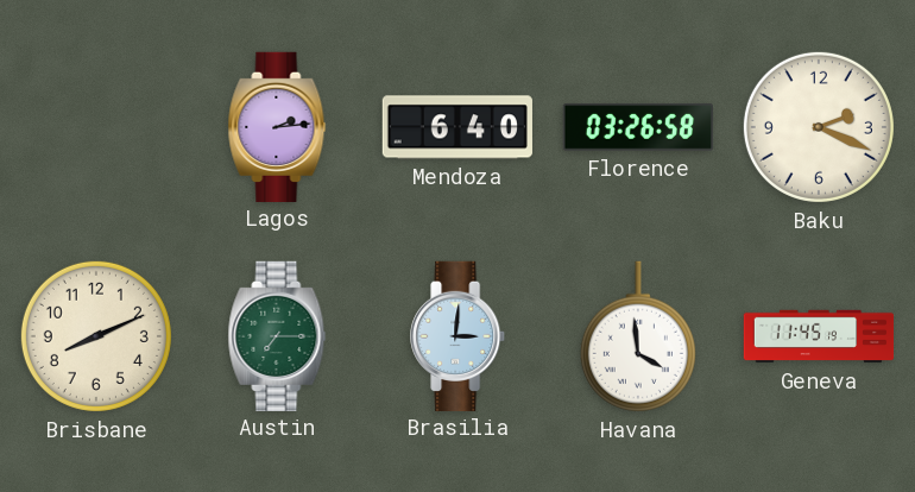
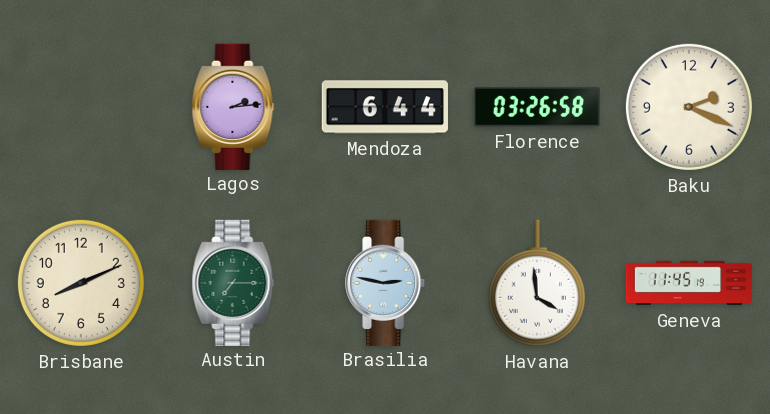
Mendoza: 6:40 -> 6:44
Brasilia: 3:01 -> 2:47
